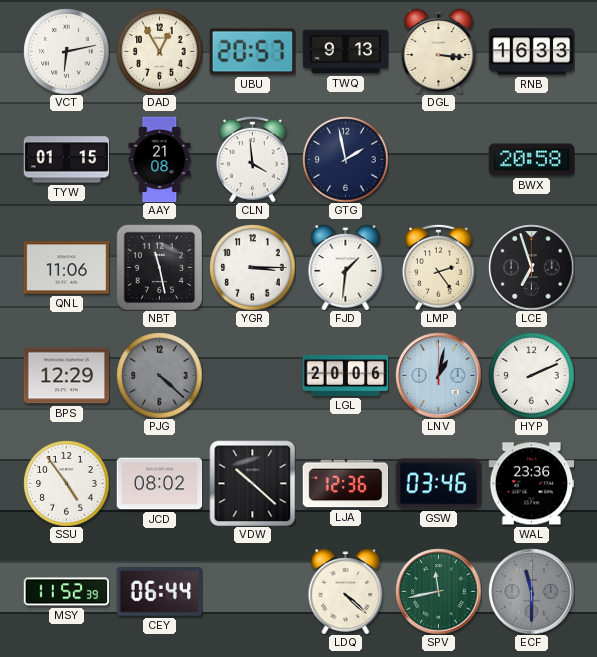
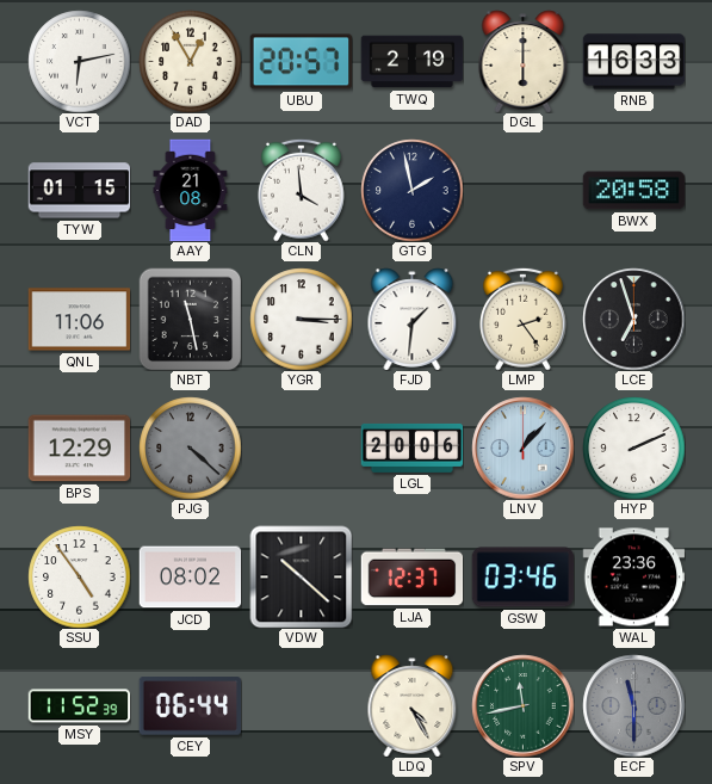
TWQ: 9:13 -> 2:19
DGL: 3:16 -> 6:00
LNV: 1:02 -> 1:07
LJA: 12:36 -> 12:37
LDQ: 4:22 -> 4:25
